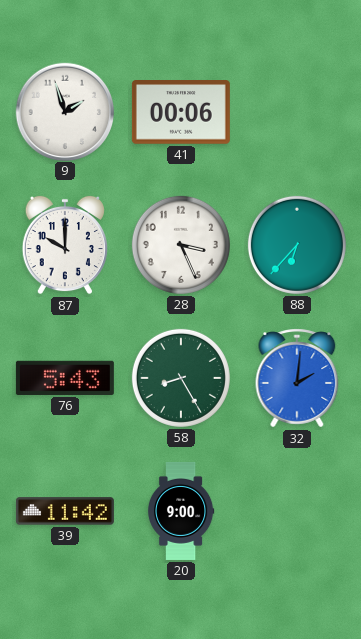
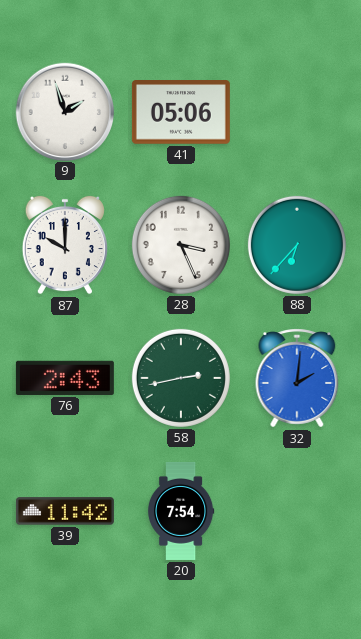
41: 00:06 -> 05:06
76: 5:43 -> 2:43
58: 8:25 -> 2:43
20: 9:00 -> 7:54
